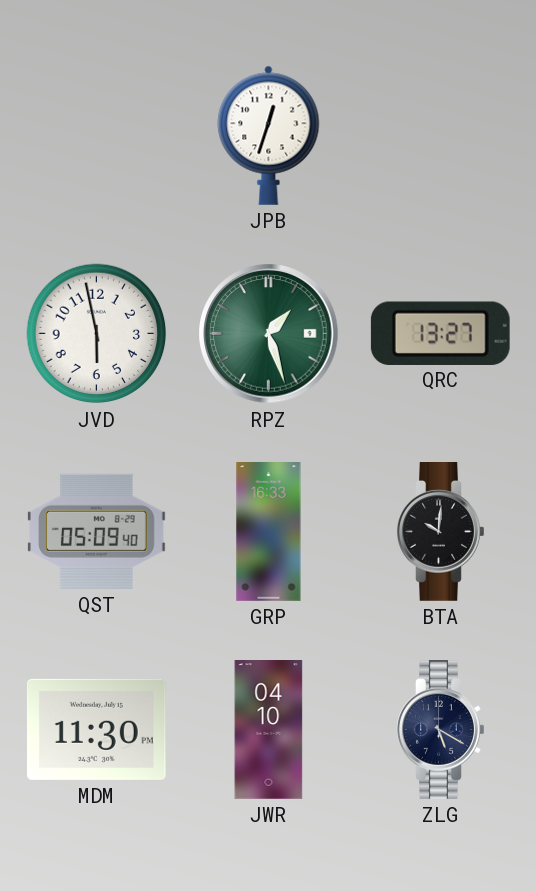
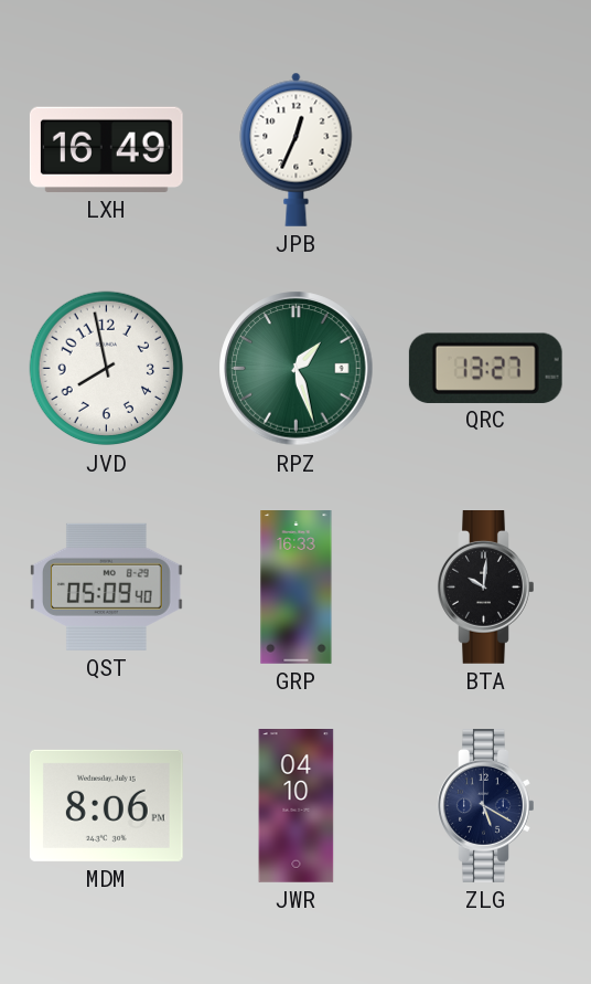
LXH: none -> 16:49
JPB: 12:33 -> 12:34
JVD: 5:58 -> 7:58
MDM: 11:30 -> 8:06
